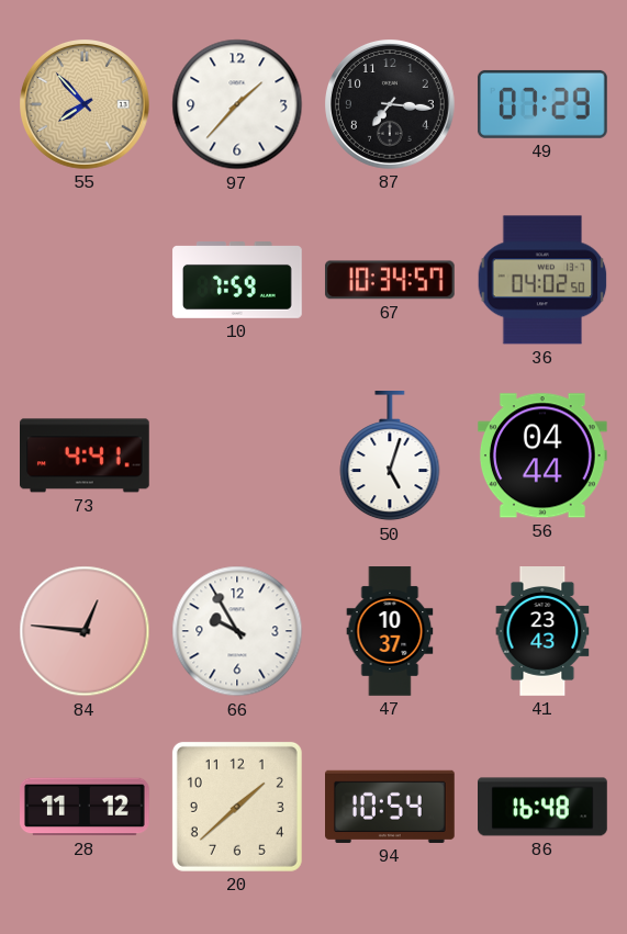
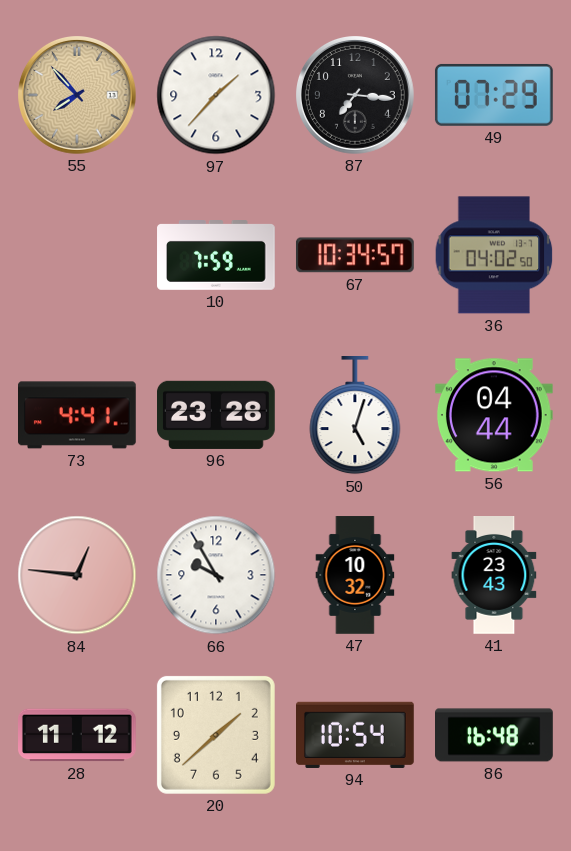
96: none -> 23:28
47: 10:37 -> 10:32
